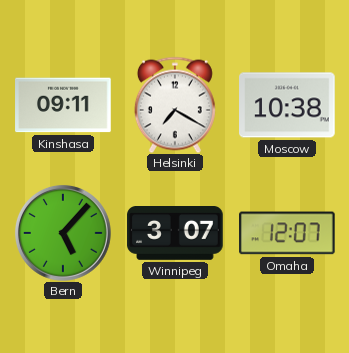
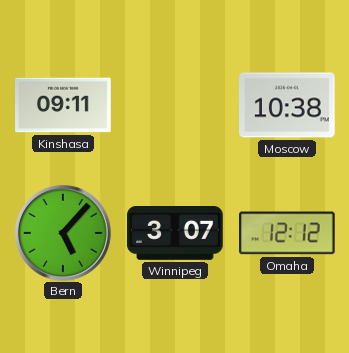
Helsinki: 7:20 -> none
Omaha: 12:07 -> 12:12
